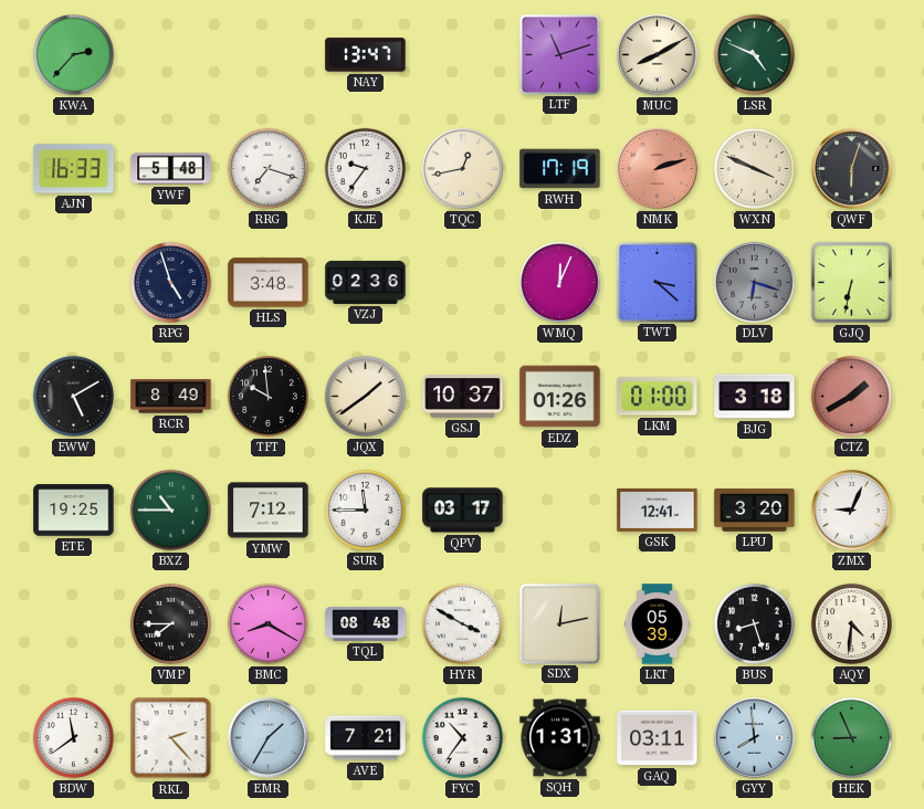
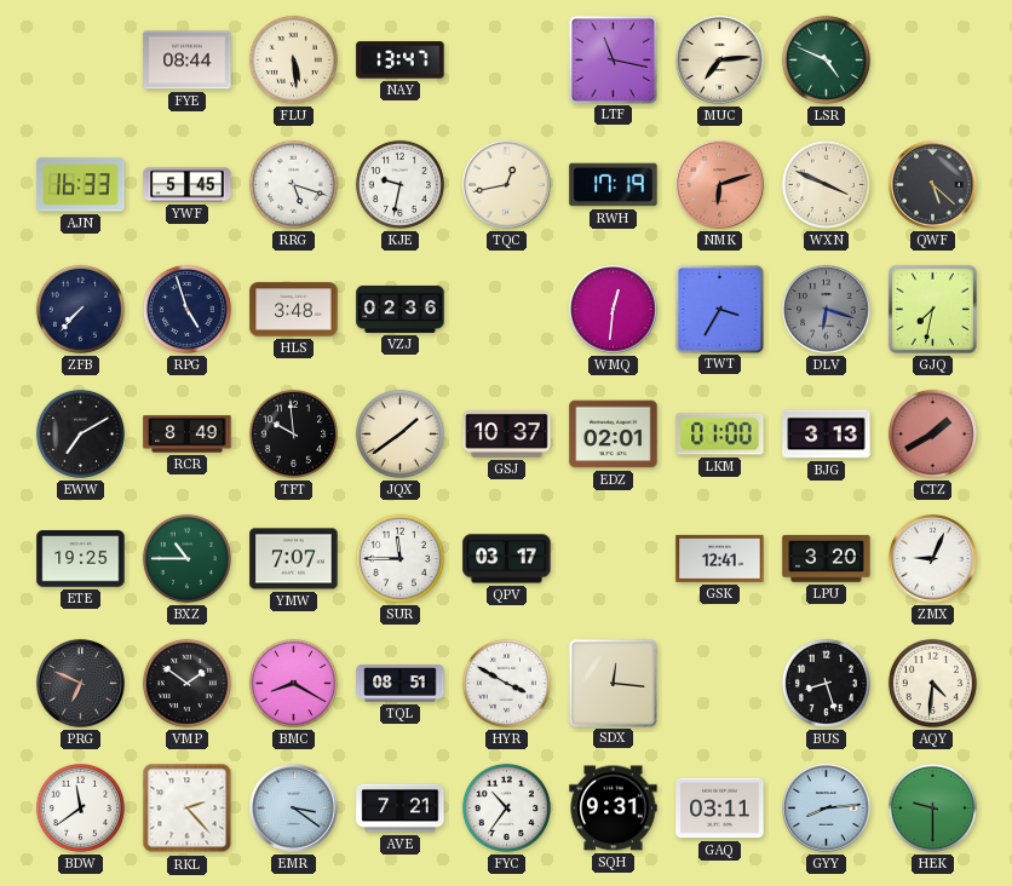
KWA: 2:37 -> none
FYE: none -> 08:44
FLU: none -> 5:29
LTF: 11:12 -> 11:17
MUC: 8:10 -> 7:14
YWF: 5:48 -> 5:45
RRG: 7:18 -> 5:18
KJE: 9:36 -> 9:32
NMK: 2:12 -> 6:12
QWF: 6:03 -> 5:22
ZFB: none -> 7:37
WMQ: 12:04 -> 12:31
TWT: 3:22 -> 3:35
GJQ: 6:32 -> 7:32
EWW: 5:10 -> 7:10
EDZ: 01:26 -> 02:01
BJG: 3:18 -> 3:13
YMW: 7:12 -> 7:07
PRG: none -> 6:49
VMP: 7:45 -> 1:51
TQL: 08:48 -> 08:51
SDX: 12:13 -> 12:16
LKT: 05:39 -> none
EMR: 1:35 -> 3:21
SQH: 1:31 -> 9:31
GYY: 7:59 -> 8:14
HEK: 8:56 -> 9:30
